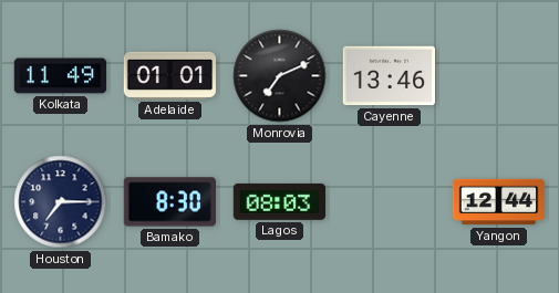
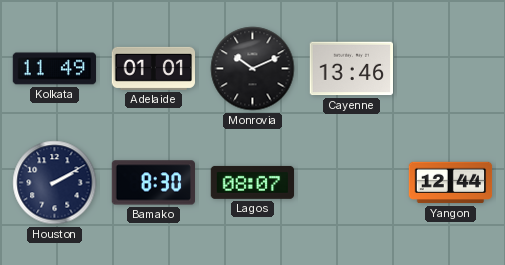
Monrovia: 7:11 -> 10:11
Houston: 7:15 -> 2:10
Lagos: 08:03 -> 08:07
